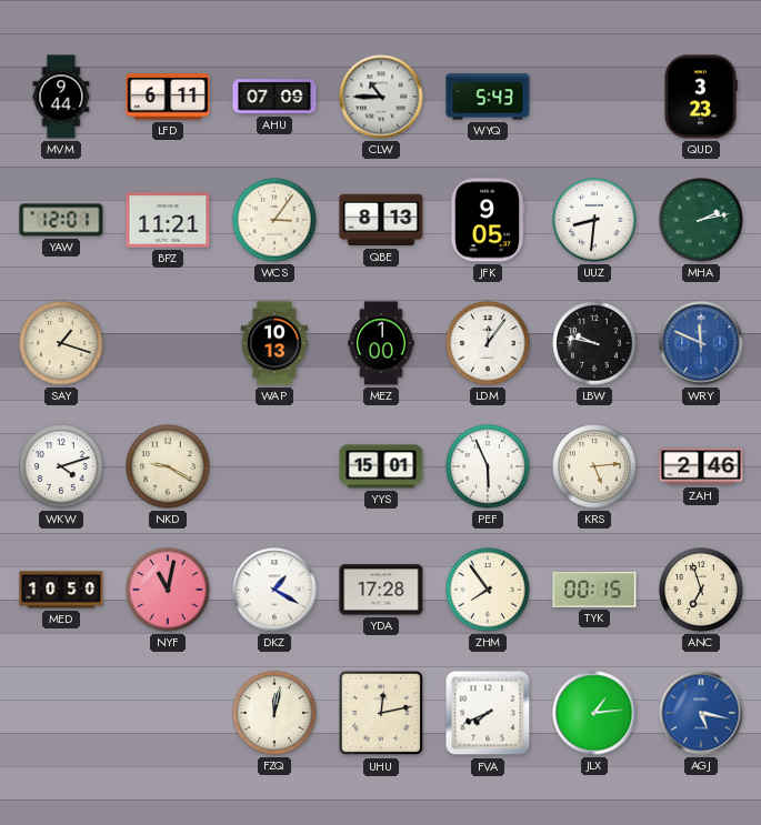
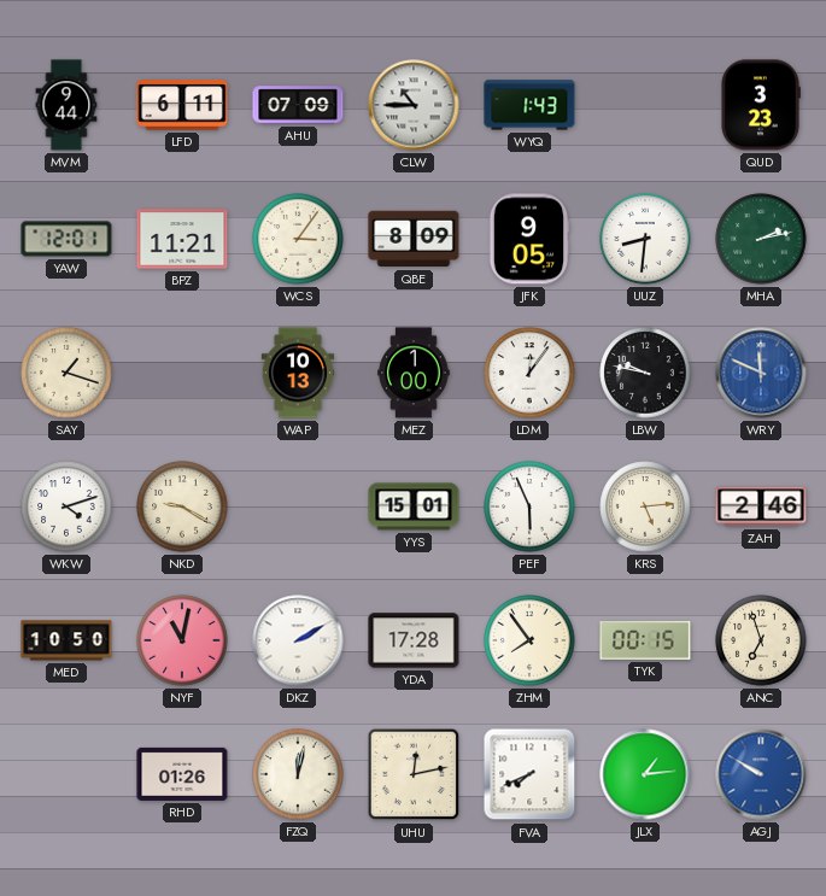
WYQ: 5:43 -> 1:43
QBE: 8:13 -> 8:09
DKZ: 1:20 -> 2:10
RHD: none -> 01:26
AGJ: 5:17 -> 9:50
